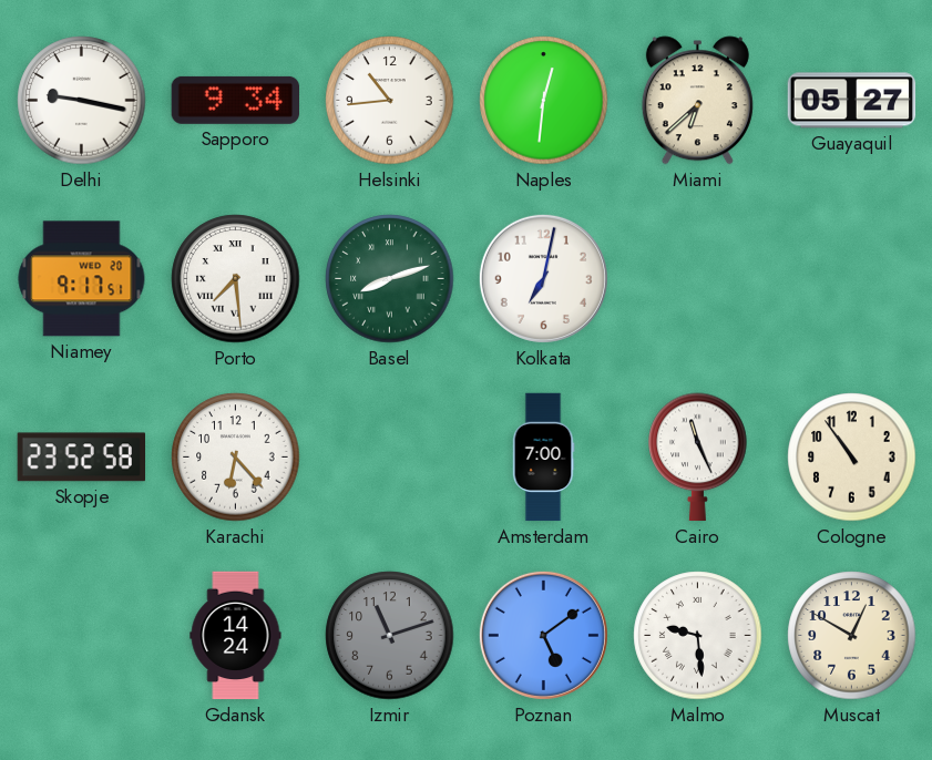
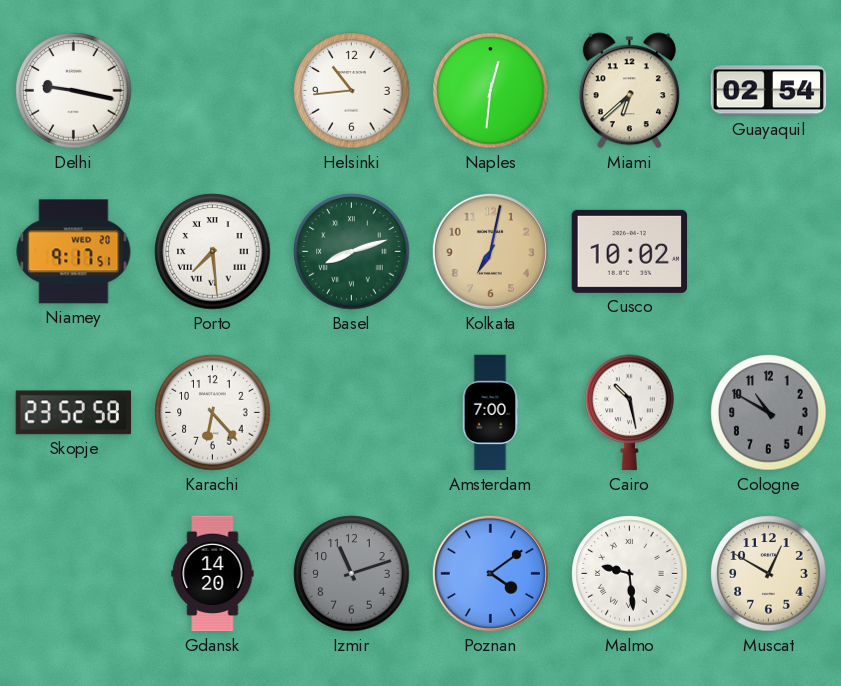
Sapporo: 9:34 -> none
Guayaquil: 05:27 -> 02:54
Kolkata dial: white -> champagne
Cusco: none -> 10:02
Cairo: 11:26 -> 10:28
Cologne: 10:54 -> 10:50
Cologne dial: cream -> grey
Gdansk: 14:24 -> 14:20
Poznan: 5:09 -> 4:09
